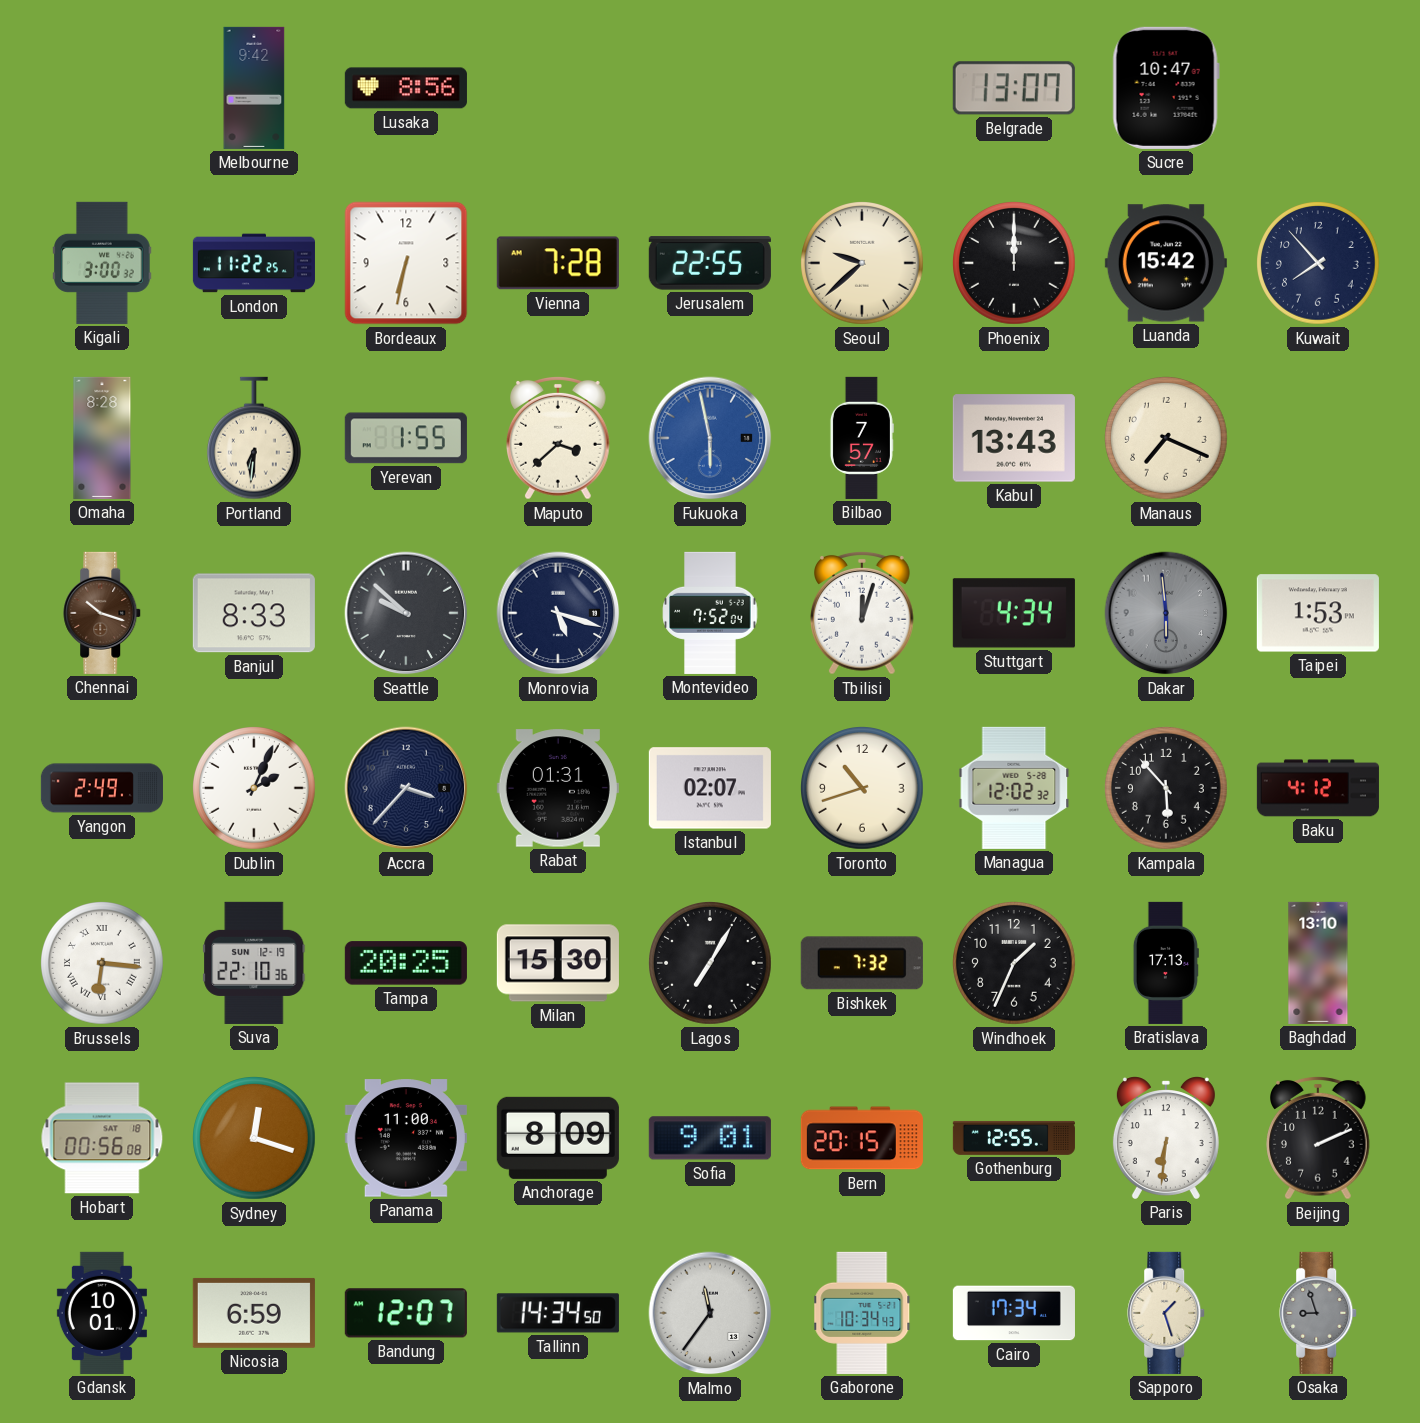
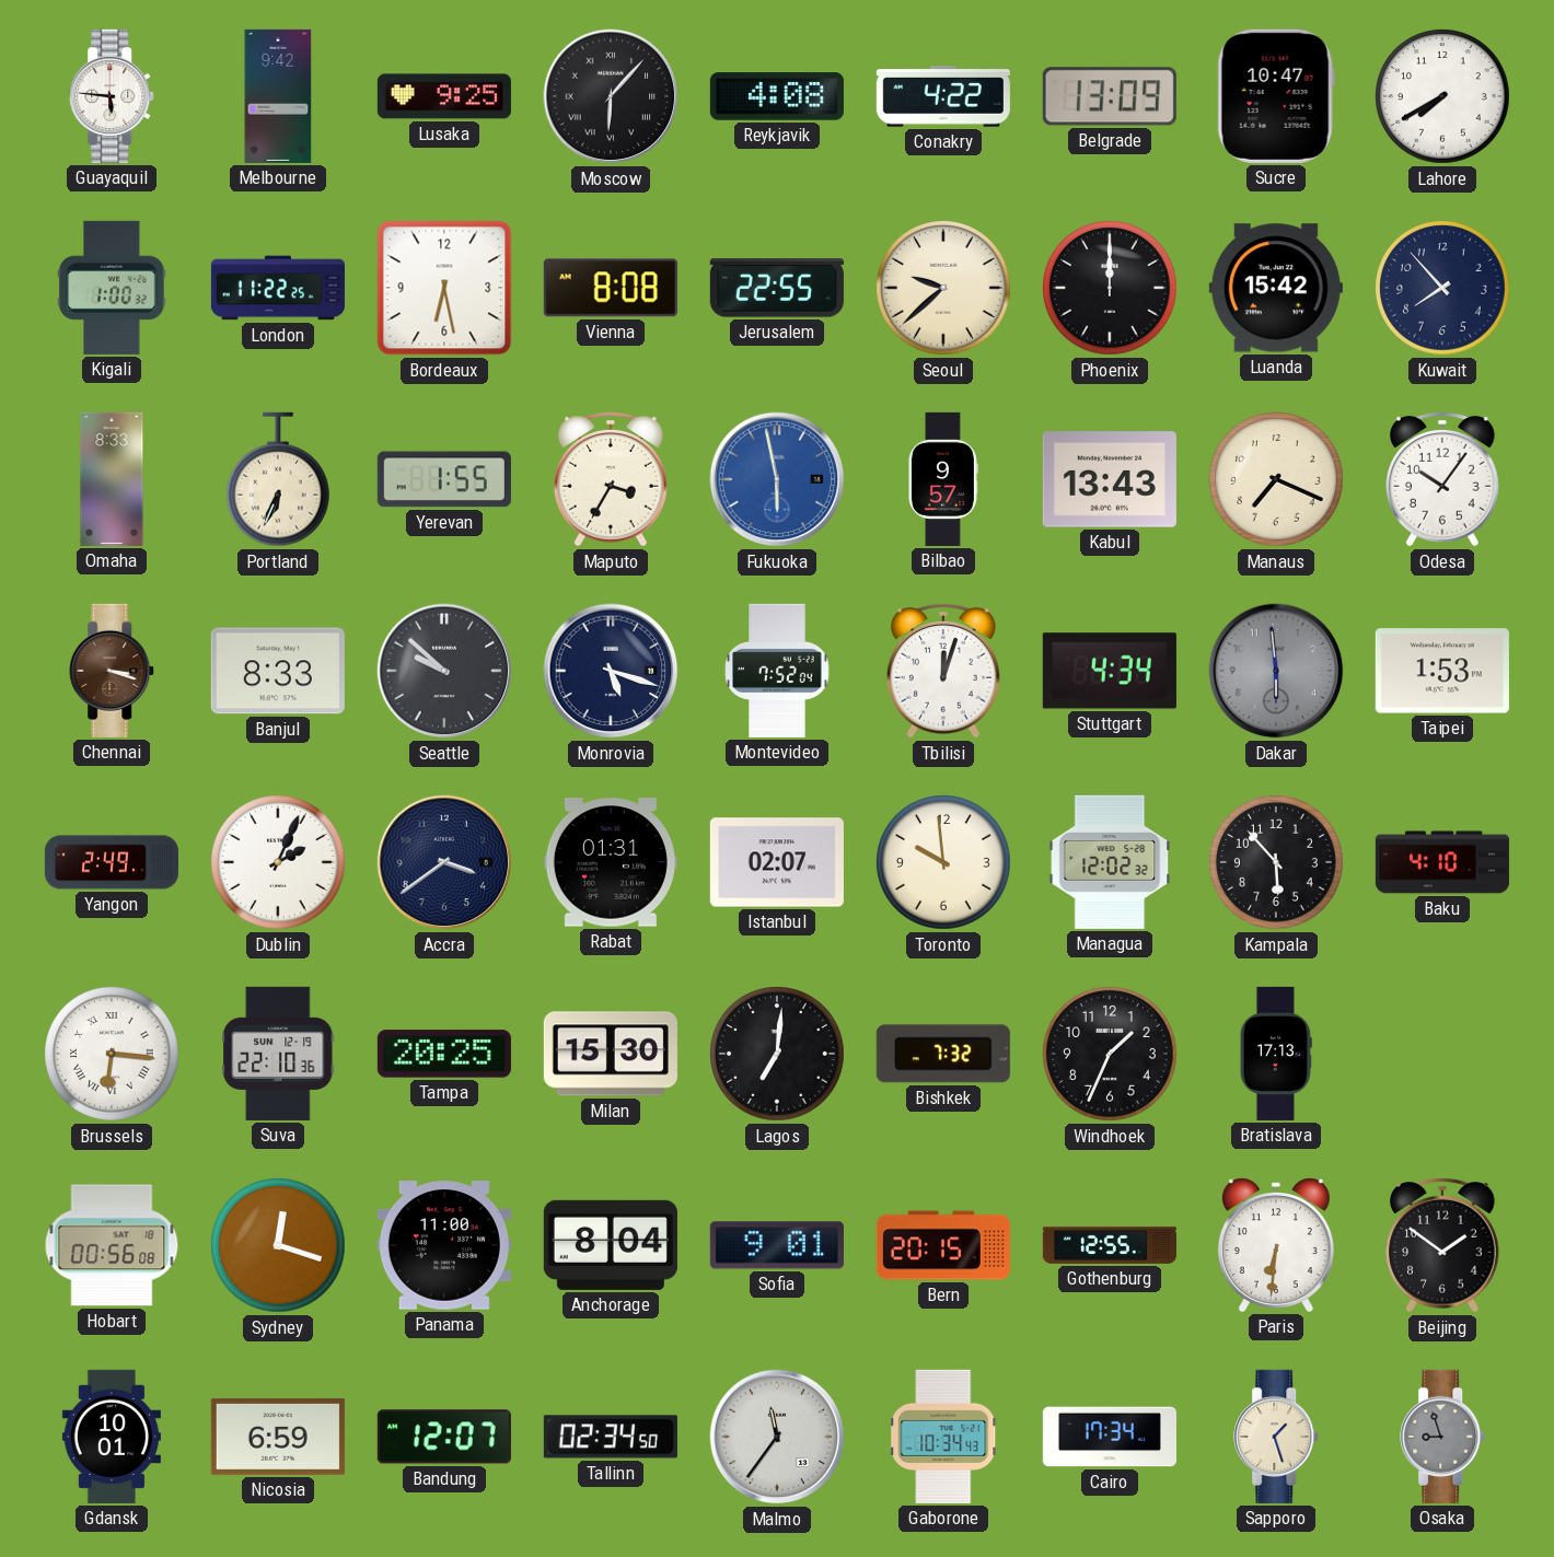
Guayaquil: none -> 5:46
Lusaka: 8:56 -> 9:25
Moscow: none -> 6:07
Reykjavik: none -> 4:08
Conakry: none -> 4:22
Belgrade: 13:07 -> 13:09
Lahore: none -> 7:40
Kigali: 3:00 -> 1:00
Bordeaux: 6:32 -> 6:28
Vienna: 7:28 -> 8:08
Omaha: 8:28 -> 8:33
Portland: 6:31 -> 6:34
Maputo: 3:38 -> 3:35
Bilbao: 7:57 -> 9:57
Odesa: none -> 10:06
Chennai: 10:18 -> 3:18
Accra: 3:37 -> 3:39
Toronto: 10:42 -> 9:59
Baku: 4:12 -> 4:10
Lagos: 7:05 -> 7:01
Baghdad: 13:10 -> none
Anchorage: 8:09 -> 8:04
Beijing: 2:11 -> 1:51
Tallinn: 14:34 -> 02:34
